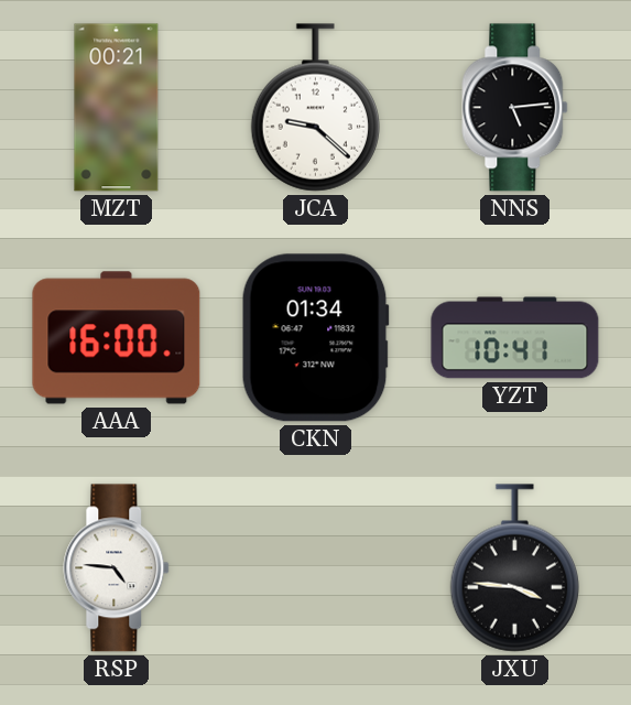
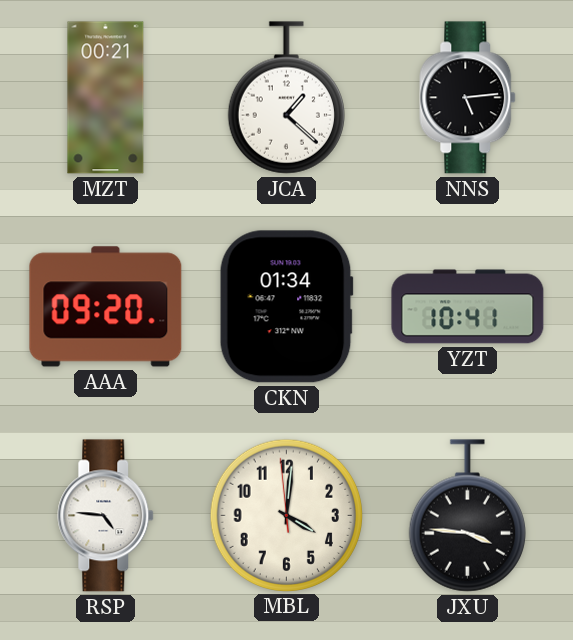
JCA: 9:22 -> 1:22
AAA: 16:00 -> 09:20
MBL: none -> 4:00
